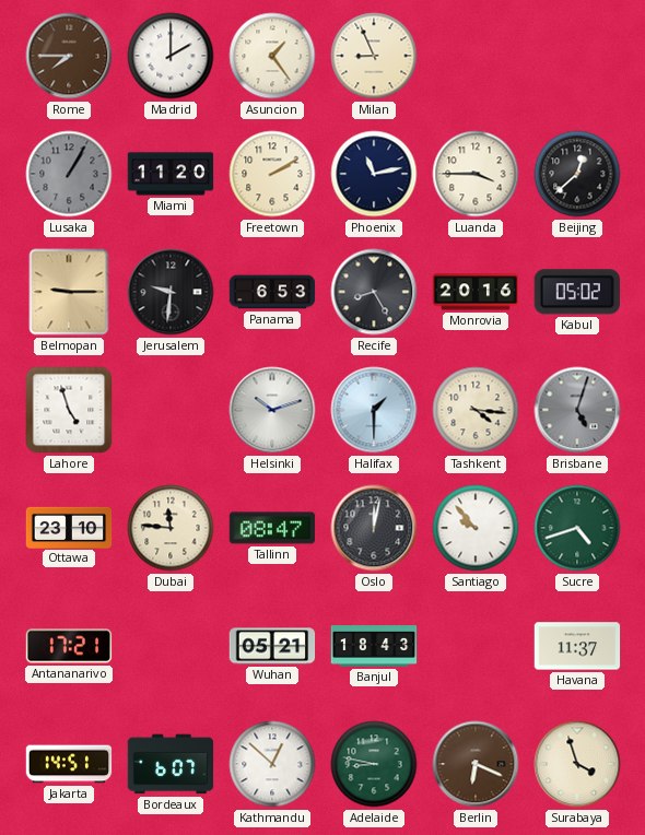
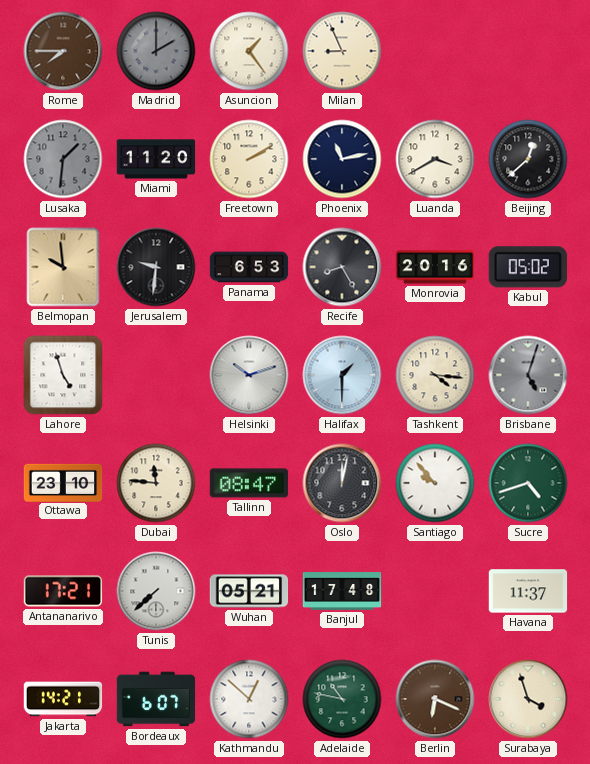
Madrid dial: white -> grey
Lusaka: 1:05 -> 1:31
Luanda: 3:45 -> 3:40
Belmopan: 9:15 -> 9:59
Tunis: none -> 7:38
Banjul: 18:43 -> 17:48
Jakarta: 14:51 -> 14:21
Adelaide: 8:47 -> 10:47
